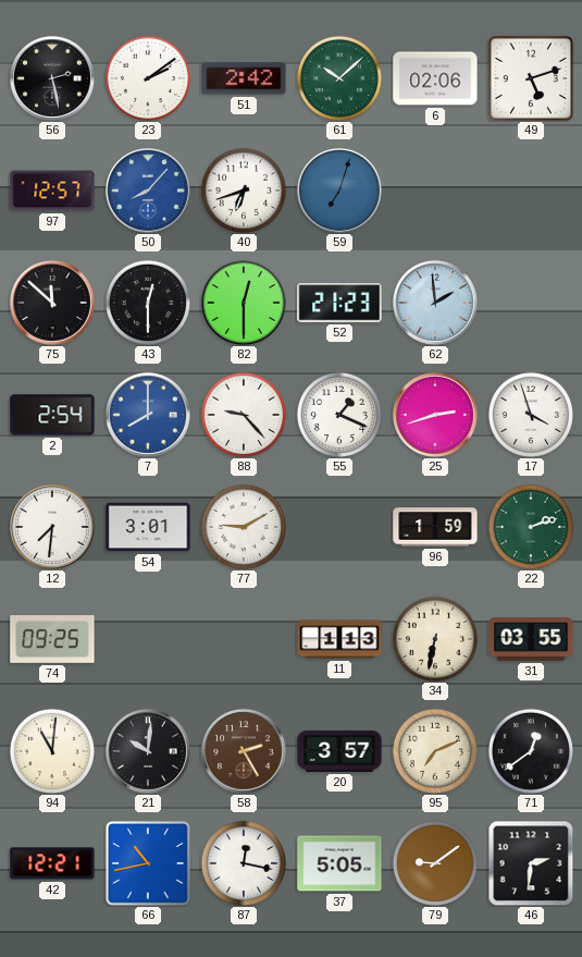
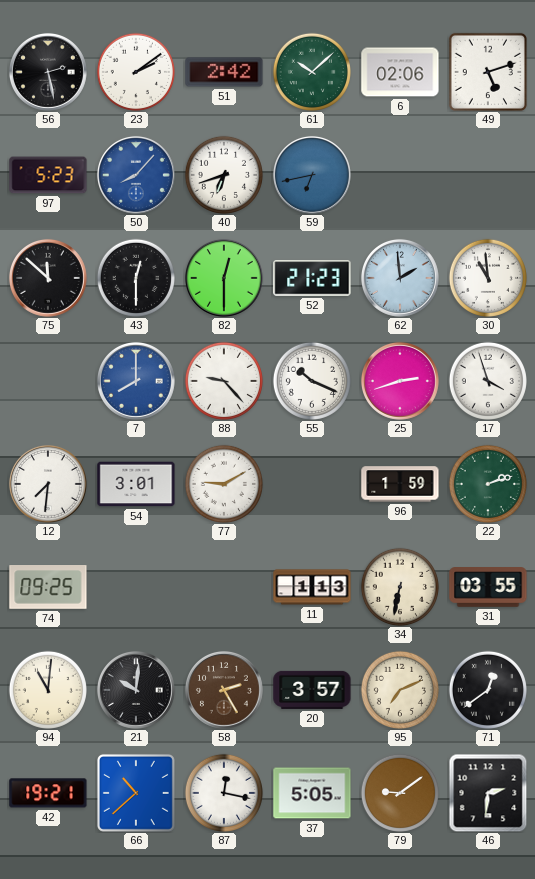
97: 12:57 -> 5:23
59: 7:03 -> 6:43
30: none -> 10:59
2: 2:54 -> none
55: 1:19 -> 10:19
42: 12:21 -> 19:21
66: 10:43 -> 10:38
